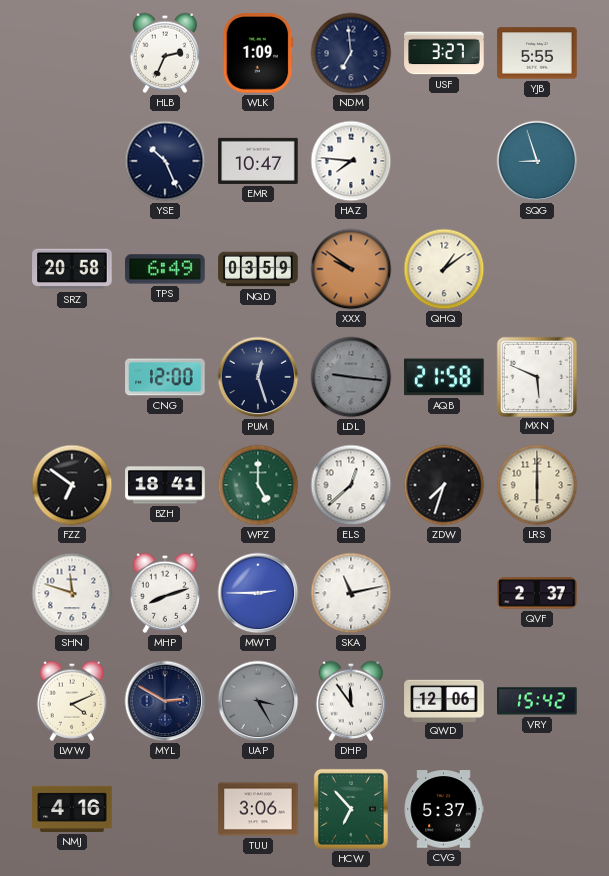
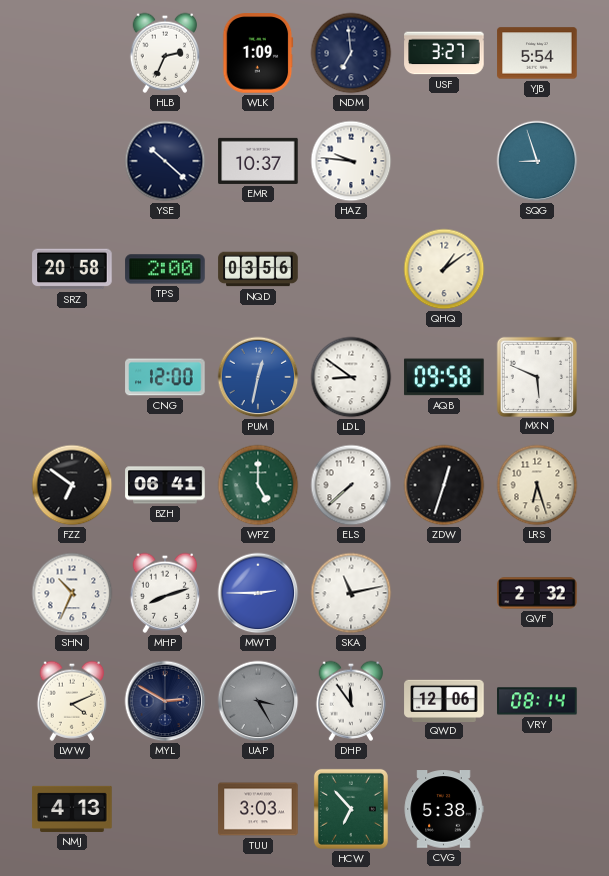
YJB: 5:55 -> 5:54
YSE: 10:26 -> 10:22
EMR: 10:47 -> 10:37
HAZ: 7:46 -> 9:46
TPS: 6:49 -> 2:00
NQD: 03:59 -> 03:56
XXX: 9:51 -> none
PUM: 12:27 -> 12:32
PUM dial: navy -> blue
LDL: 9:16 -> 8:51
LDL dial: grey -> white
AQB: 21:58 -> 09:58
BZH: 18:41 -> 06:41
ELS: 12:38 -> 7:38
ZDW: 7:33 -> 12:33
LRS: 6:00 -> 6:27
SHN: 11:48 -> 10:34
QVF: 2:37 -> 2:32
VRY: 15:42 -> 08:14
NMJ: 4:16 -> 4:13
TUU: 3:06 -> 3:03
CVG: 5:37 -> 5:38
